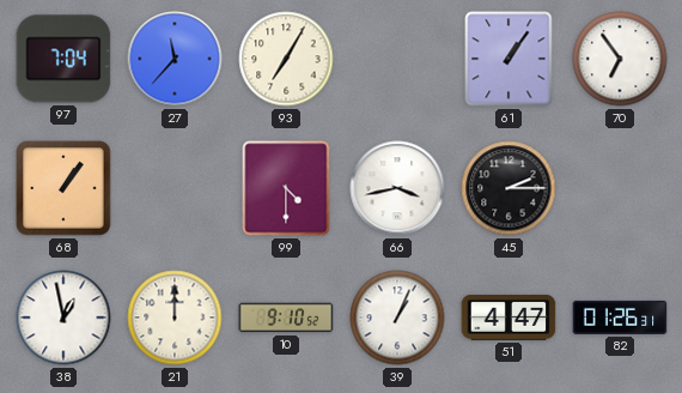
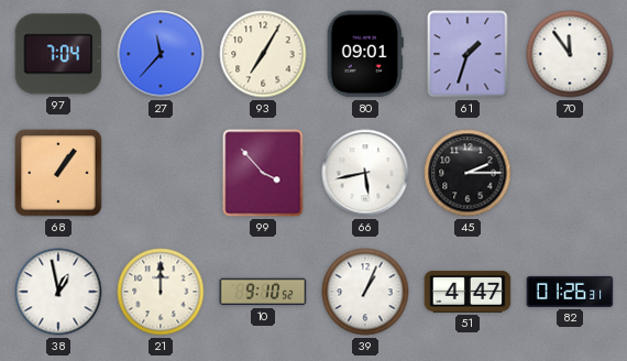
80: none -> 09:01
61: 1:06 -> 1:33
70: 6:54 -> 11:54
99: 4:30 -> 3:53
66: 3:43 -> 5:43
